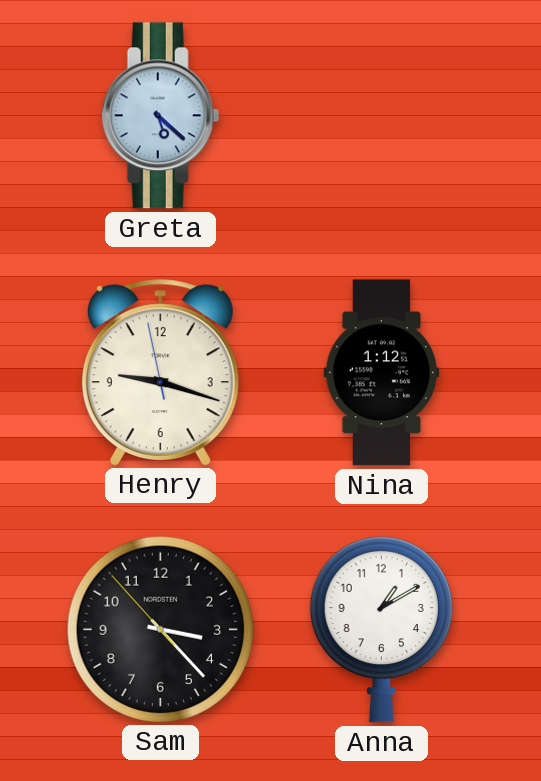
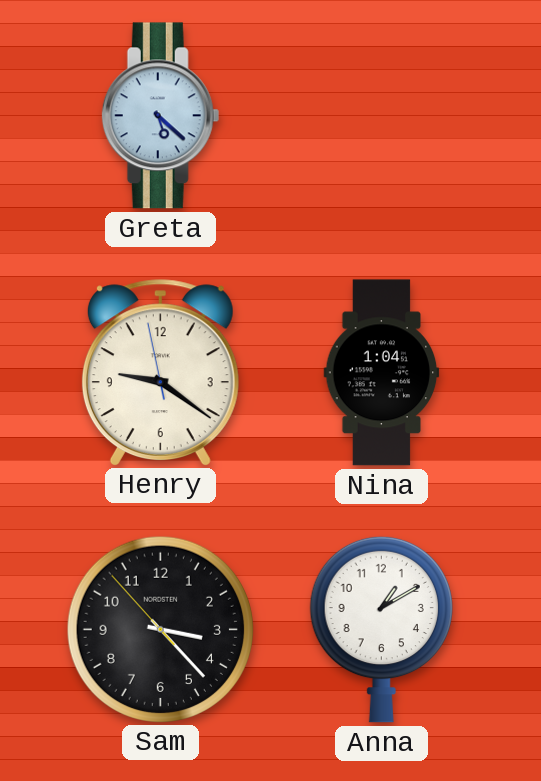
Henry: 9:17 -> 9:20
Nina: 1:12 -> 1:04
